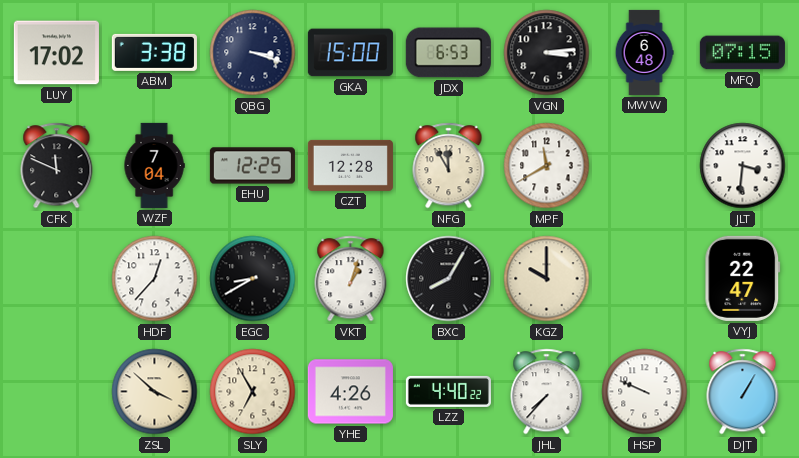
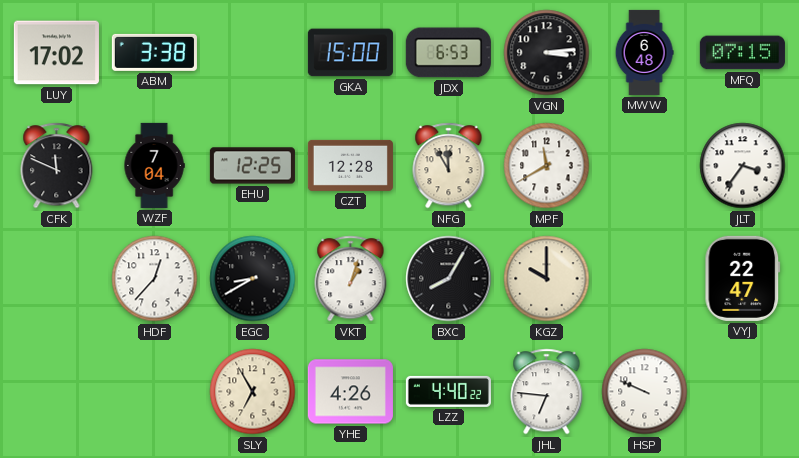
QBG: 3:18 -> none
JLT: 3:31 -> 3:36
ZSL: 3:52 -> none
JHL: 7:37 -> 6:46
DJT: 1:05 -> none
